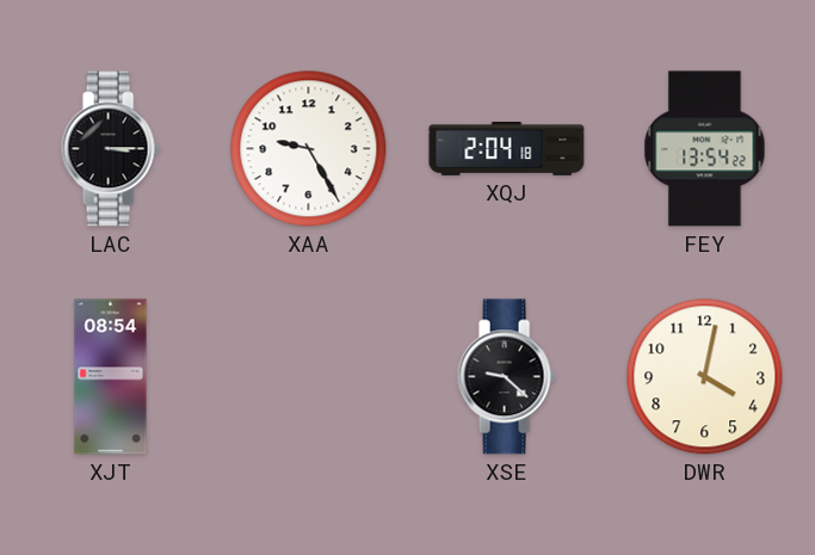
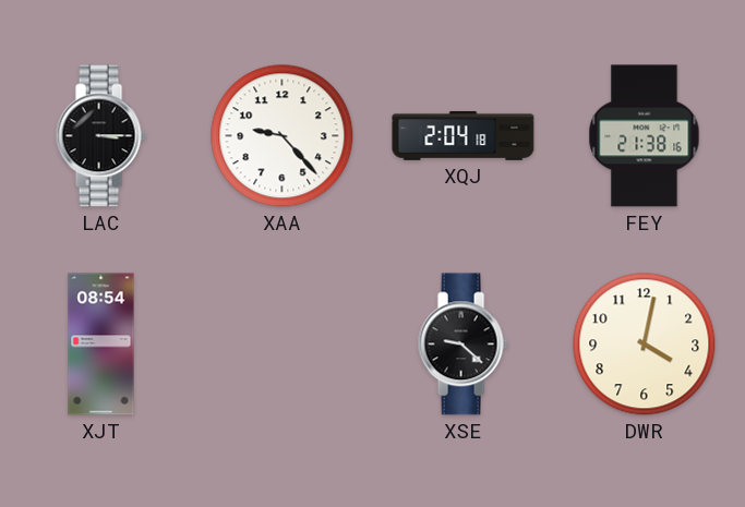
XAA: 9:25 -> 9:23
FEY: 13:54 -> 21:38
